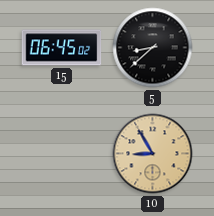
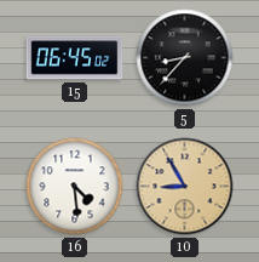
5: 8:38 -> 8:37
16: none -> 4:29
